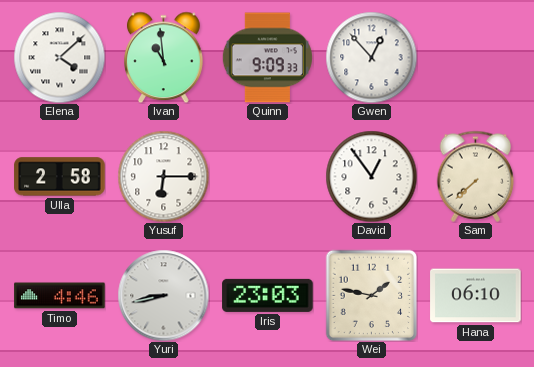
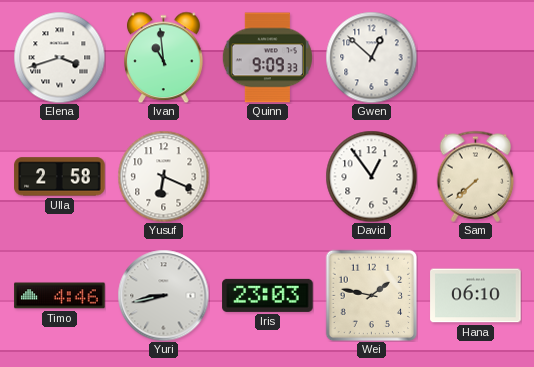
Elena: 4:08 -> 3:42
Gwen: 12:53 -> 12:52
Yusuf: 6:15 -> 6:19
